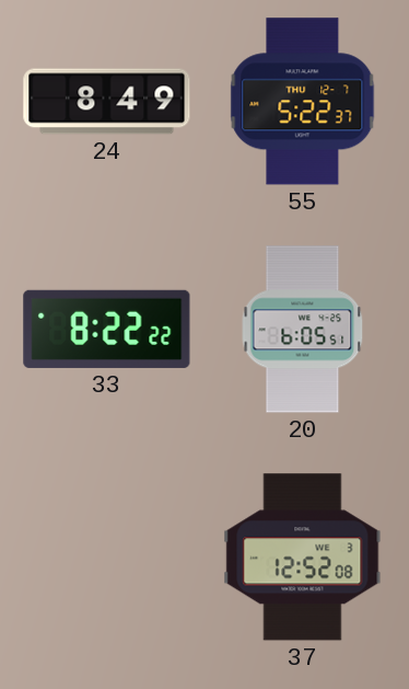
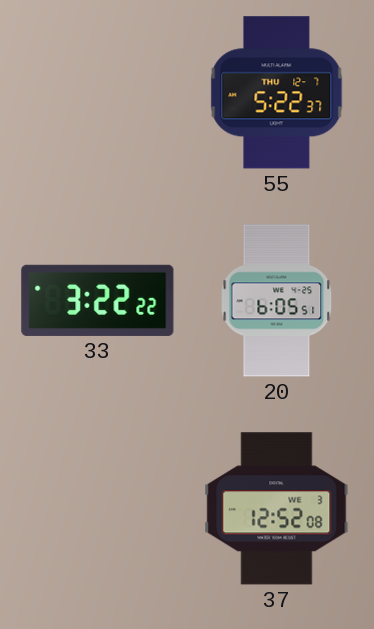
24: 8:49 -> none
33: 8:22 -> 3:22
